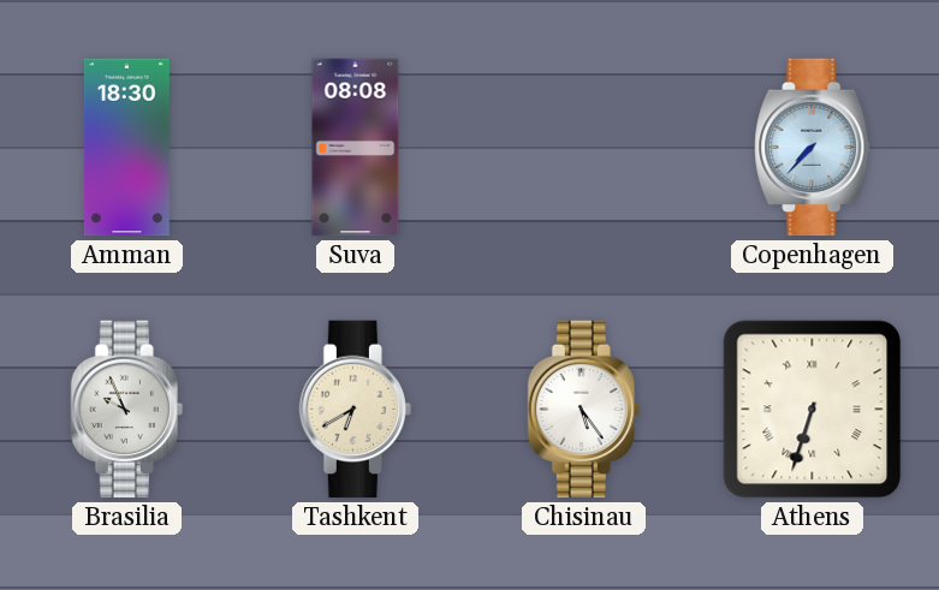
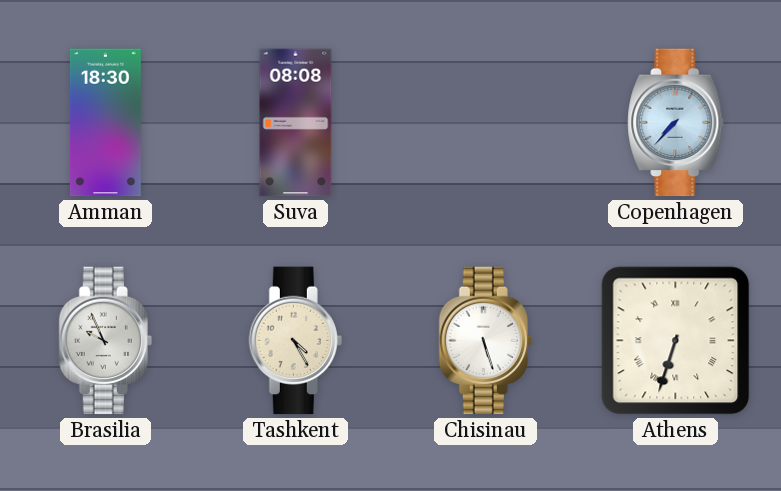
Tashkent: 6:40 -> 4:25
Chisinau: 5:24 -> 5:27
